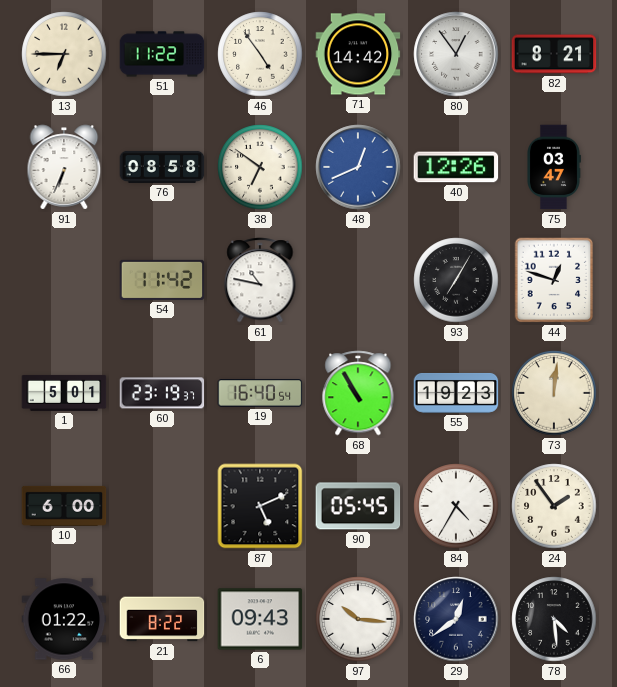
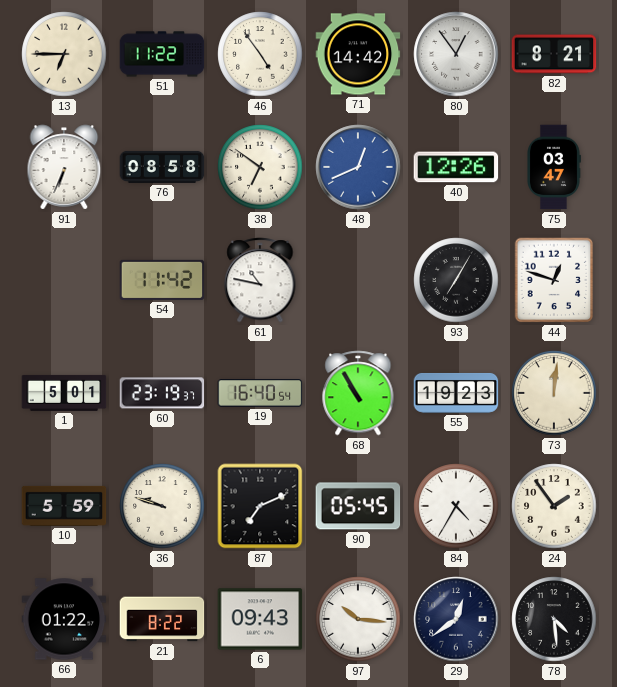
10: 6:00 -> 5:59
36: none -> 9:48
87: 5:11 -> 7:11
